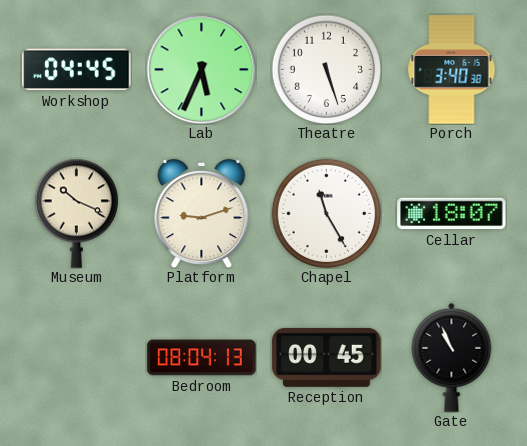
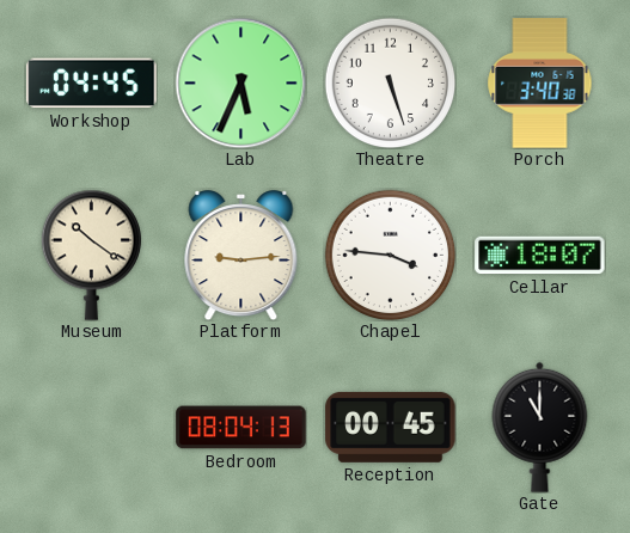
Museum: 10:19 -> 10:21
Platform: 9:12 -> 9:14
Chapel: 11:25 -> 3:46
Gate: 10:56 -> 11:00
